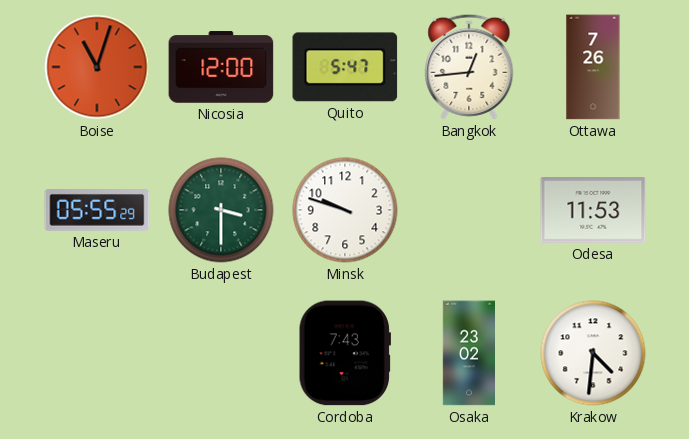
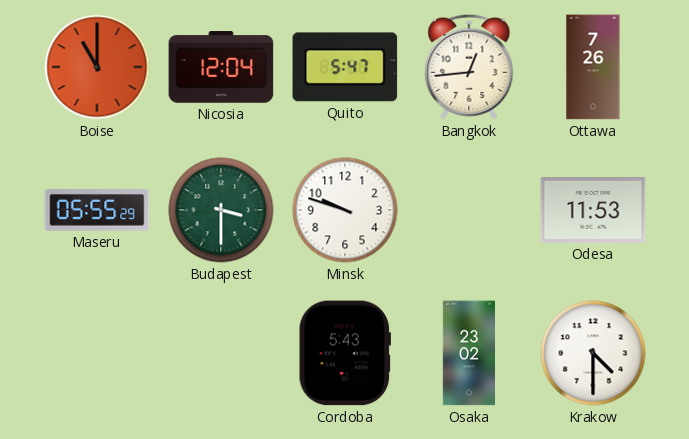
Boise: 11:03 -> 11:00
Nicosia: 12:00 -> 12:04
Cordoba: 7:43 -> 5:43
Krakow: 4:31 -> 4:30
